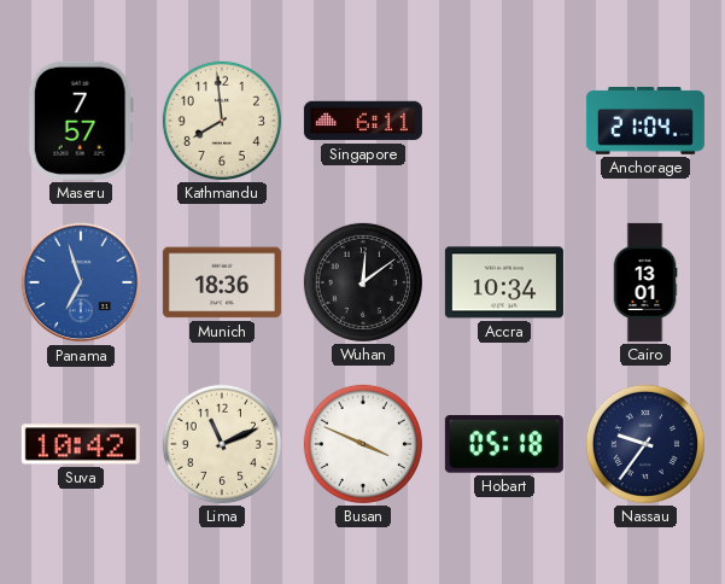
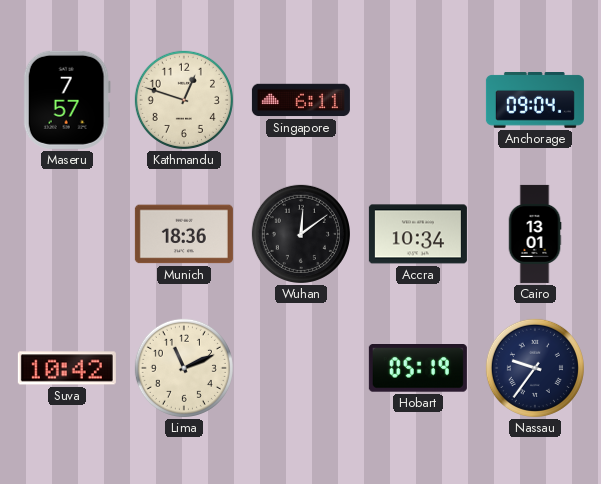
Kathmandu: 7:59 -> 12:48
Anchorage: 21:04 -> 09:04
Panama: 6:57 -> none
Busan: 3:49 -> none
Hobart: 05:18 -> 05:19
